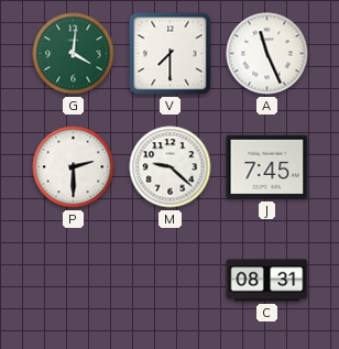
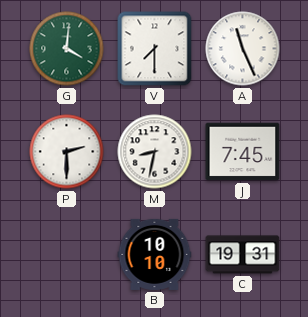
M: 9:22 -> 8:32
B: none -> 10:10
C: 08:31 -> 19:31
